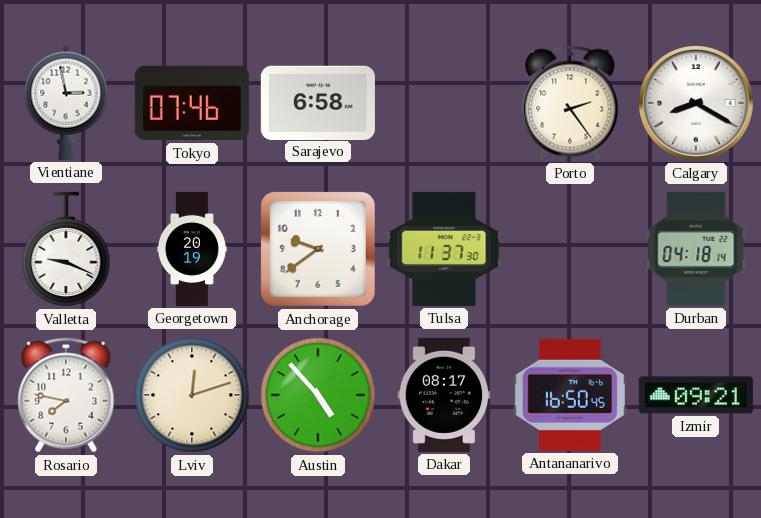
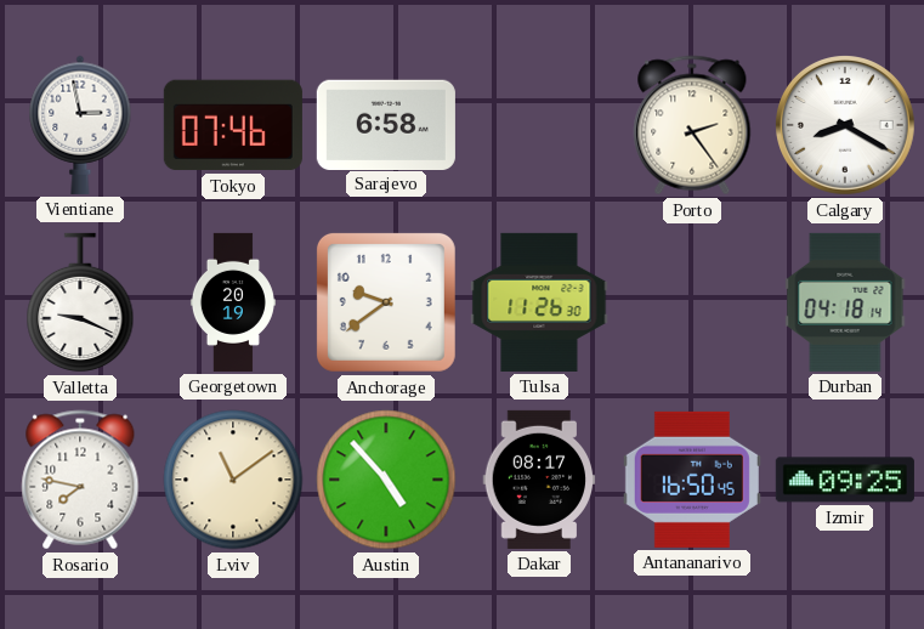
Tulsa: 11:37 -> 11:26
Lviv: 12:12 -> 11:09
Izmir: 09:21 -> 09:25
